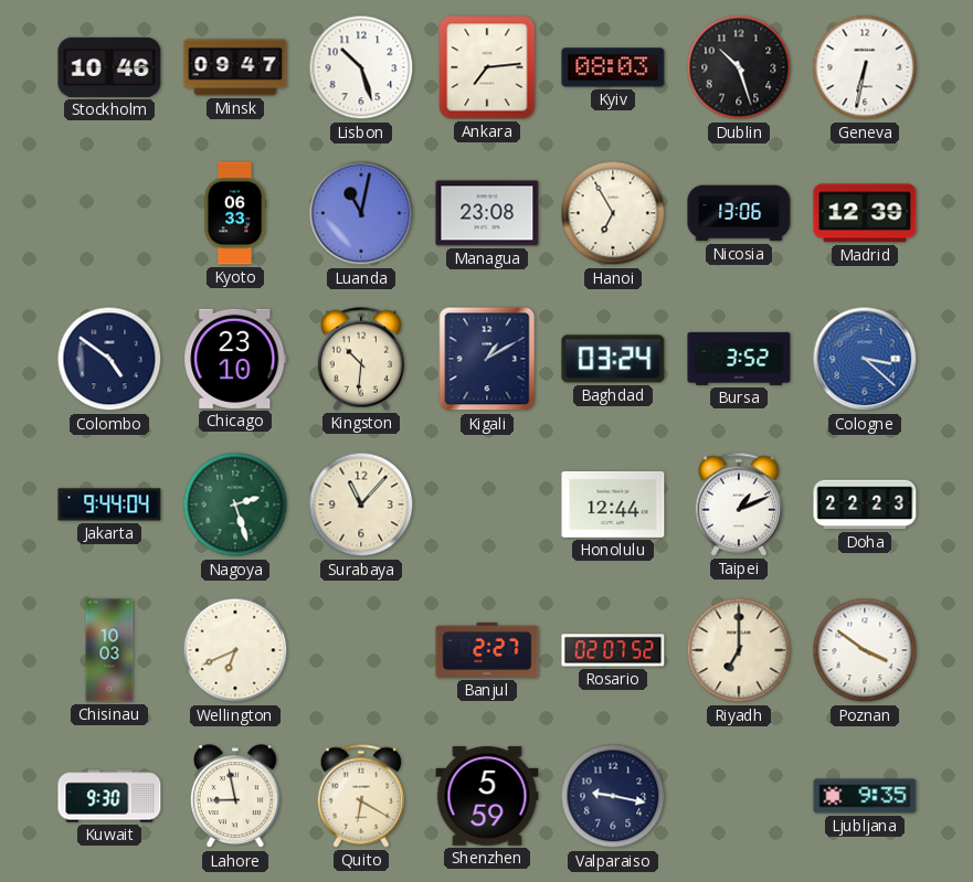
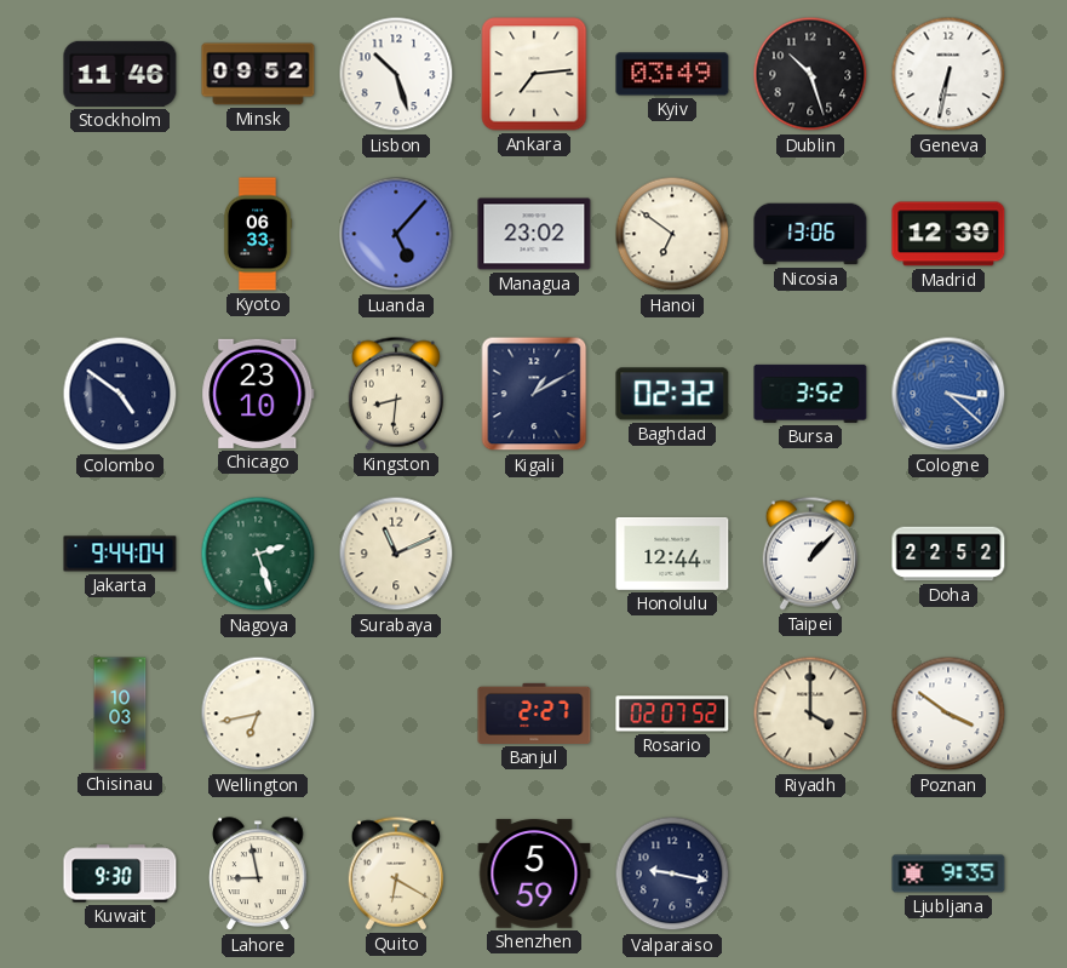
Stockholm: 10:46 -> 11:46
Minsk: 09:47 -> 09:52
Kyiv: 08:03 -> 03:49
Luanda: 11:02 -> 5:07
Managua: 23:08 -> 23:02
Hanoi: 6:55 -> 6:51
Kingston: 10:31 -> 8:31
Baghdad: 03:24 -> 02:32
Surabaya: 11:07 -> 11:11
Taipei: 1:11 -> 1:07
Doha: 22:23 -> 22:52
Wellington: 6:41 -> 6:43
Riyadh: 7:00 -> 4:00
